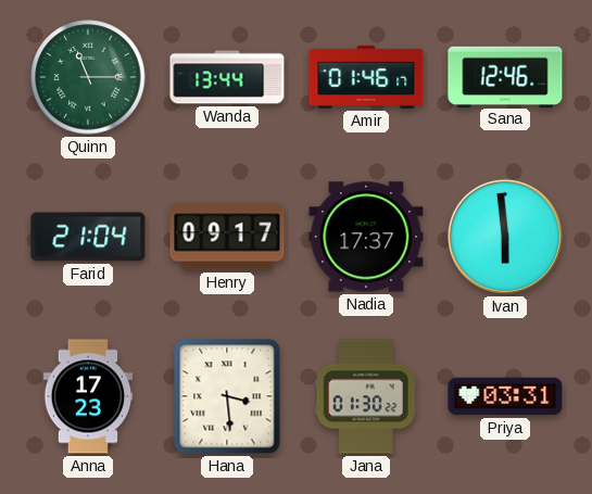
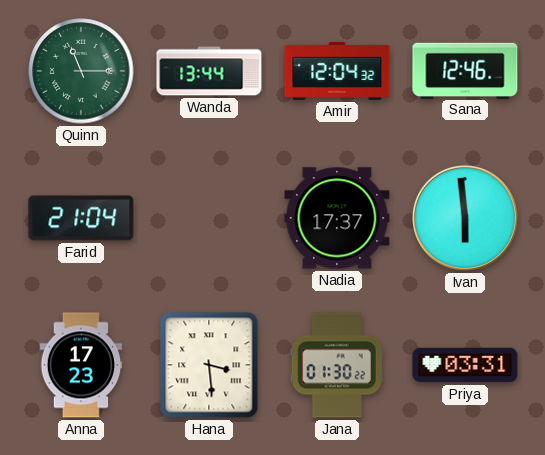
Amir: 01:46 -> 12:04
Henry: 09:17 -> none
